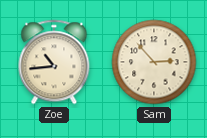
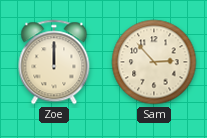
Zoe: 10:44 -> 12:00
